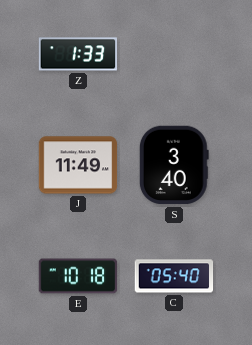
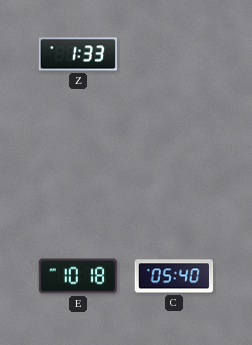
J: 11:49 -> none
S: 3:40 -> none
